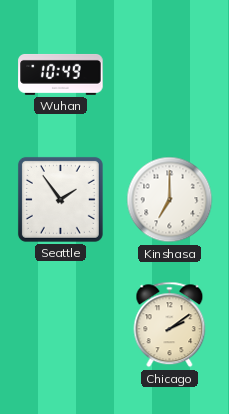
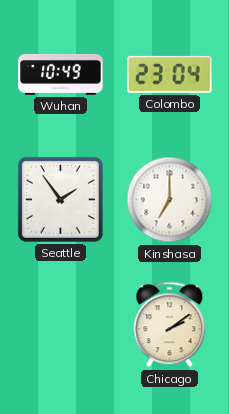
Colombo: none -> 23:04
